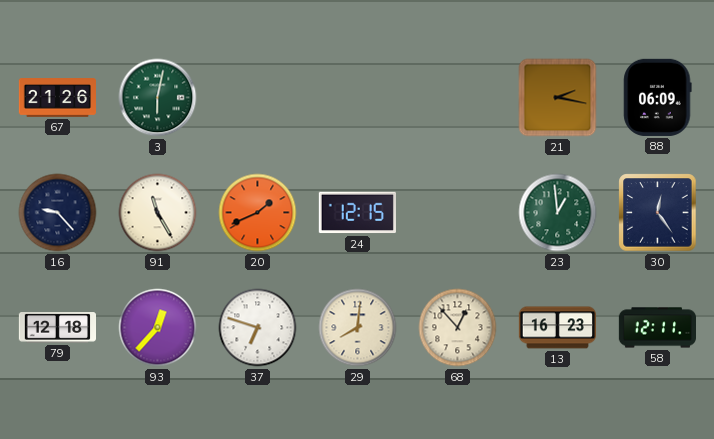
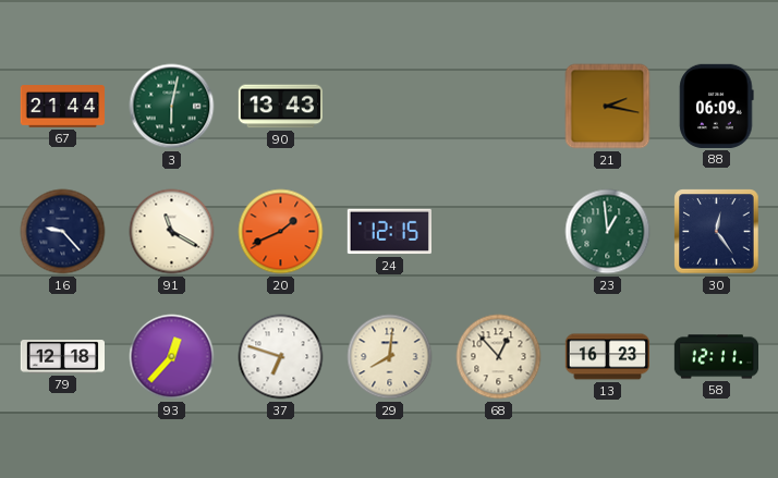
67: 21:26 -> 21:44
90: none -> 13:43
91: 11:25 -> 11:20
